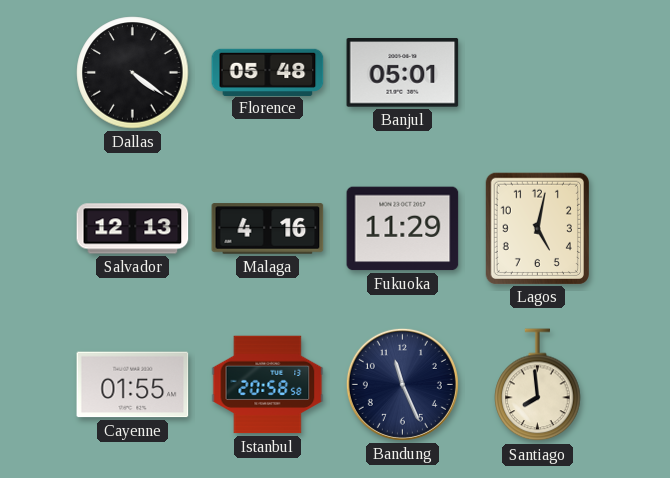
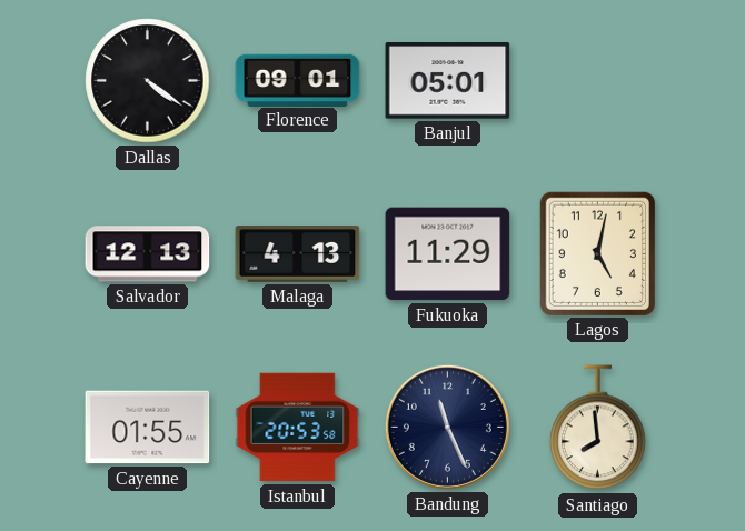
Florence: 05:48 -> 09:01
Malaga: 4:16 -> 4:13
Istanbul: 20:58 -> 20:53
